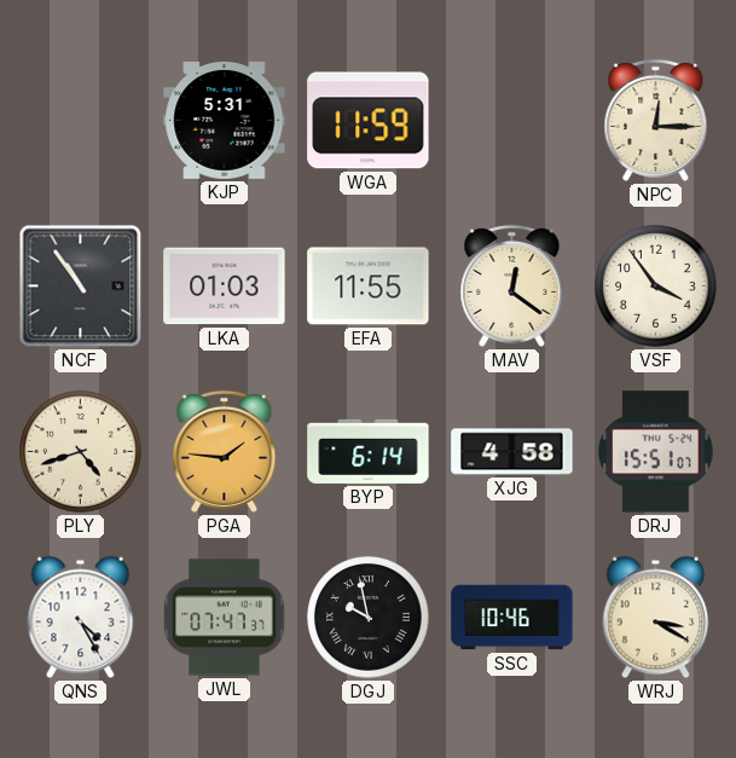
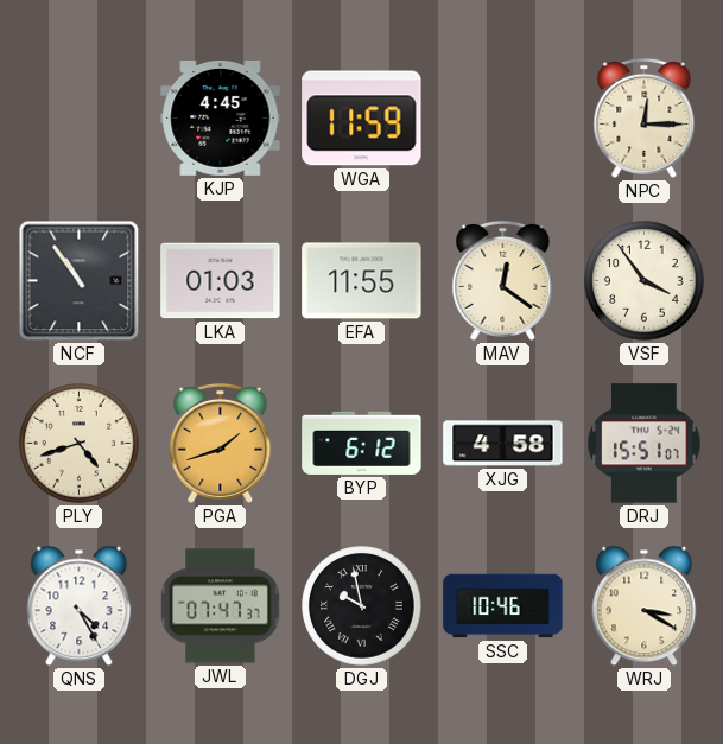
KJP: 5:31 -> 4:45
PGA: 1:46 -> 1:42
BYP: 6:14 -> 6:12
